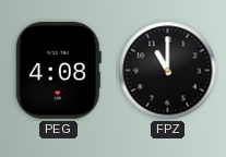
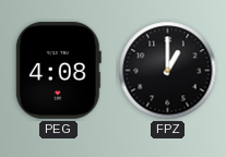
FPZ: 11:00 -> 1:00
